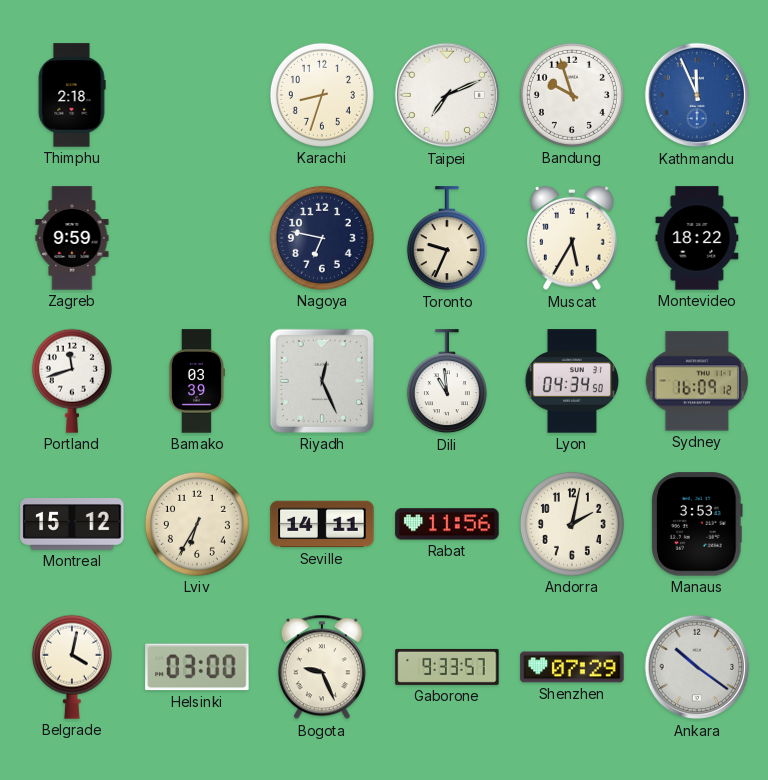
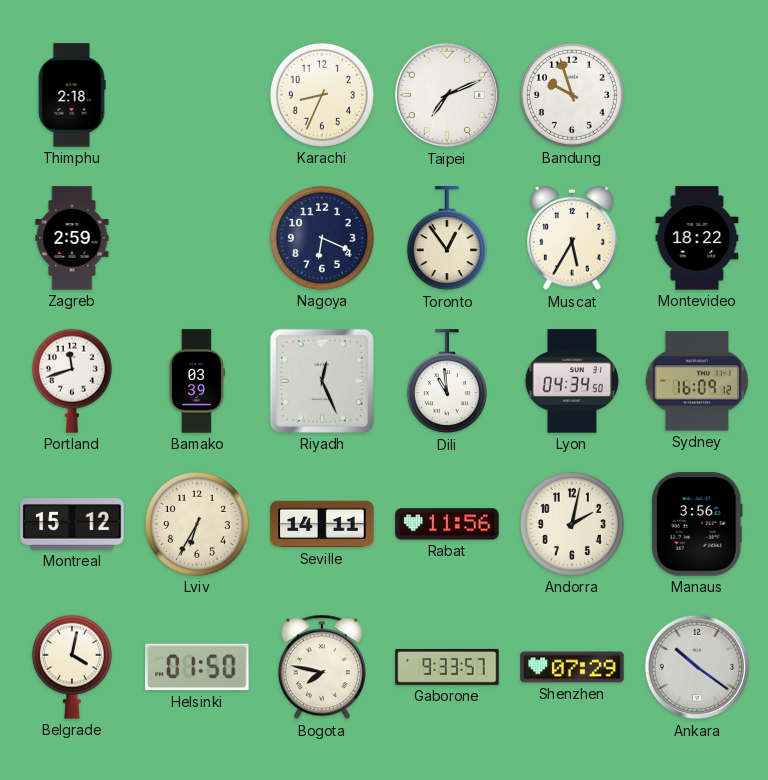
Karachi: 8:33 -> 8:34
Kathmandu: 11:56 -> none
Zagreb: 9:59 -> 2:59
Nagoya: 6:47 -> 6:19
Toronto: 9:34 -> 12:54
Manaus: 3:53 -> 3:56
Helsinki: 03:00 -> 01:50
Bogota: 9:26 -> 7:47
